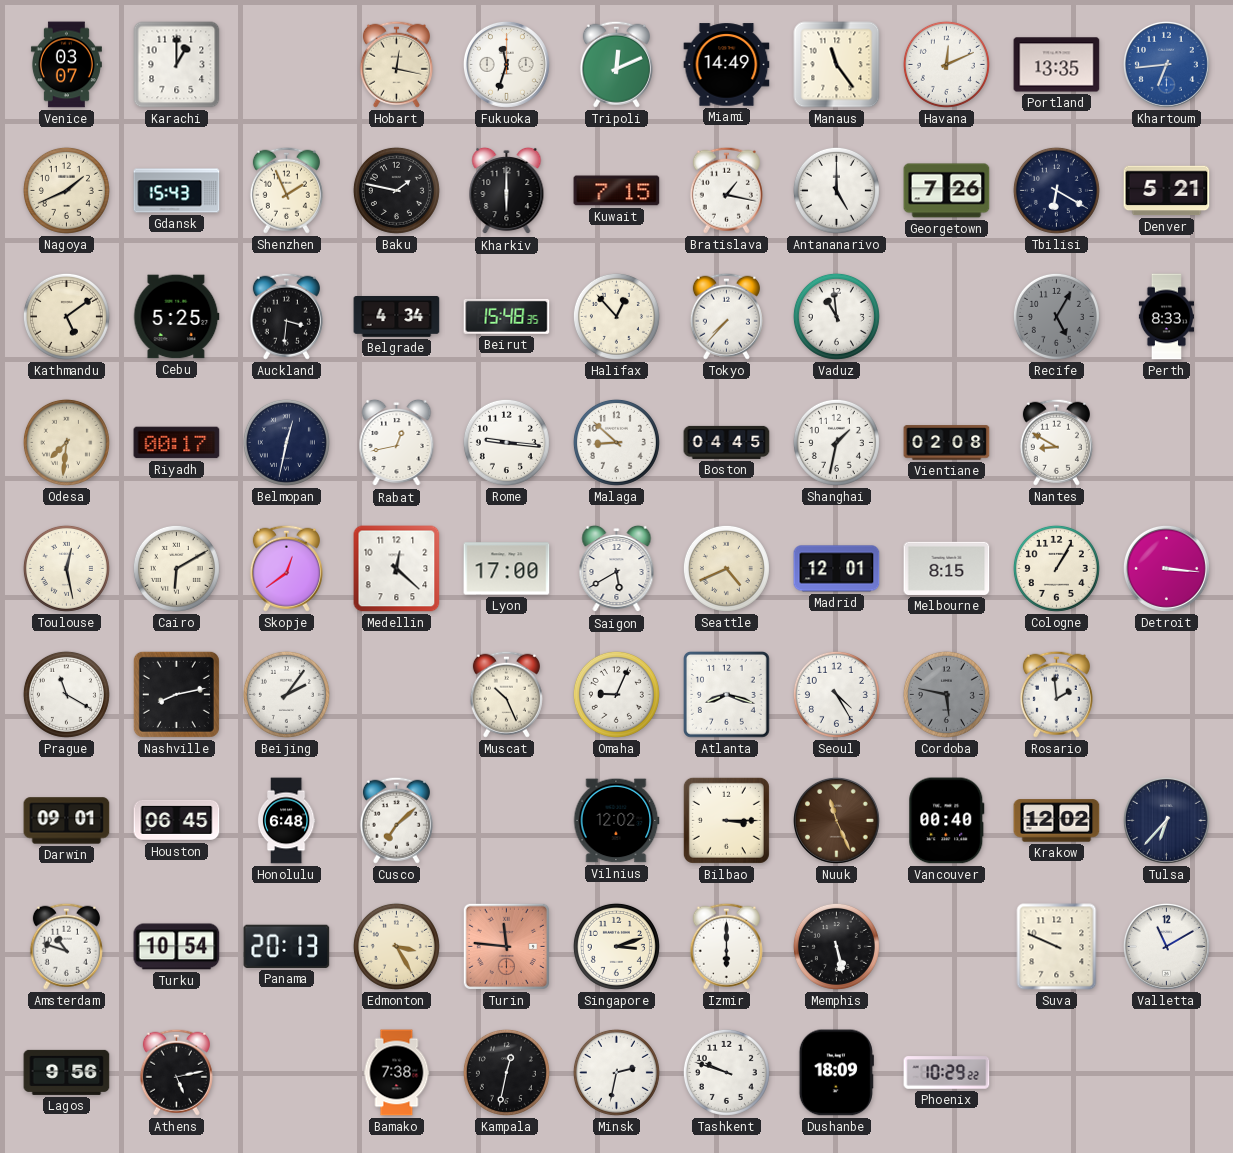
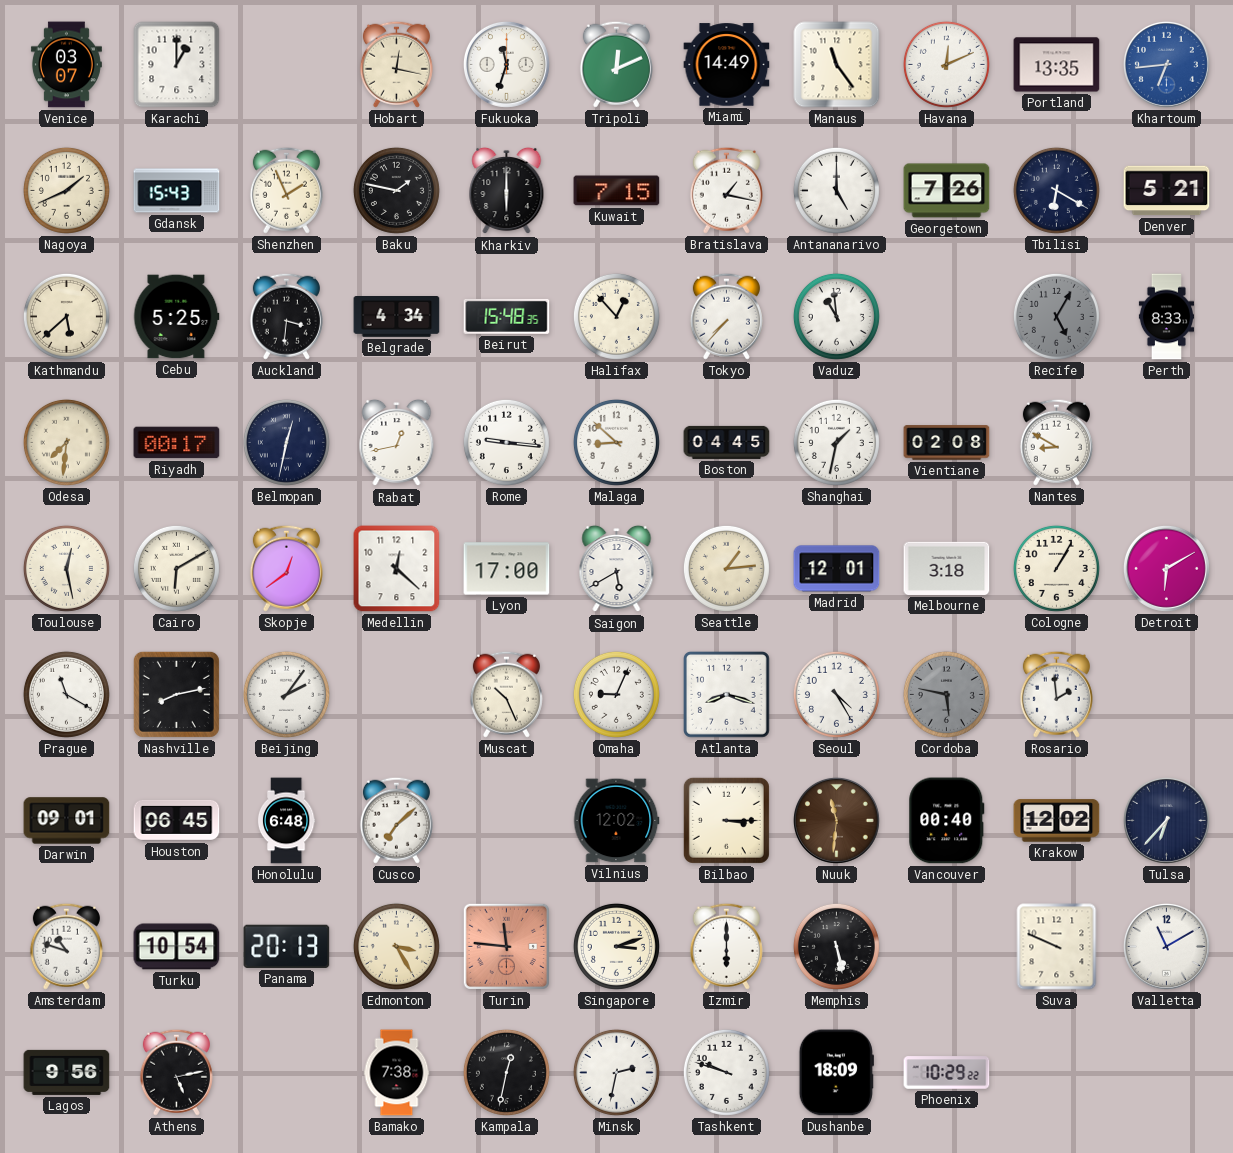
Kathmandu: 5:09 -> 5:38
Seattle: 4:41 -> 1:14
Melbourne: 8:15 -> 3:18
Detroit: 3:16 -> 6:10
Nuuk: 11:26 -> 11:31
